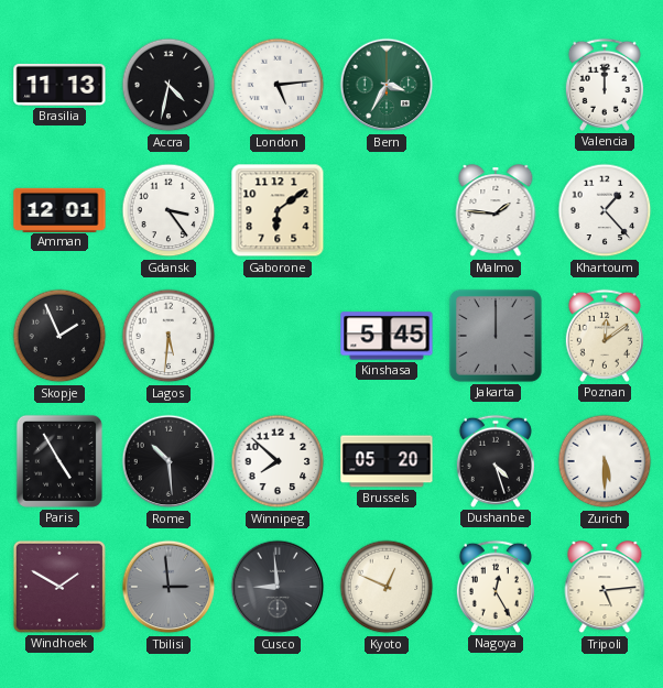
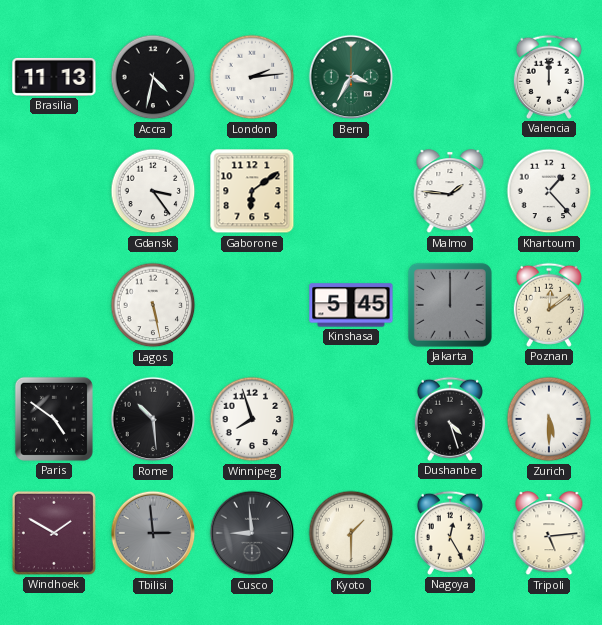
London: 5:14 -> 2:14
Amman: 12:01 -> none
Skopje: 1:56 -> none
Lagos: 5:31 -> 5:28
Paris: 4:55 -> 4:51
Winnipeg: 7:52 -> 7:57
Brussels: 05:20 -> none
Kyoto: 12:49 -> 1:30
